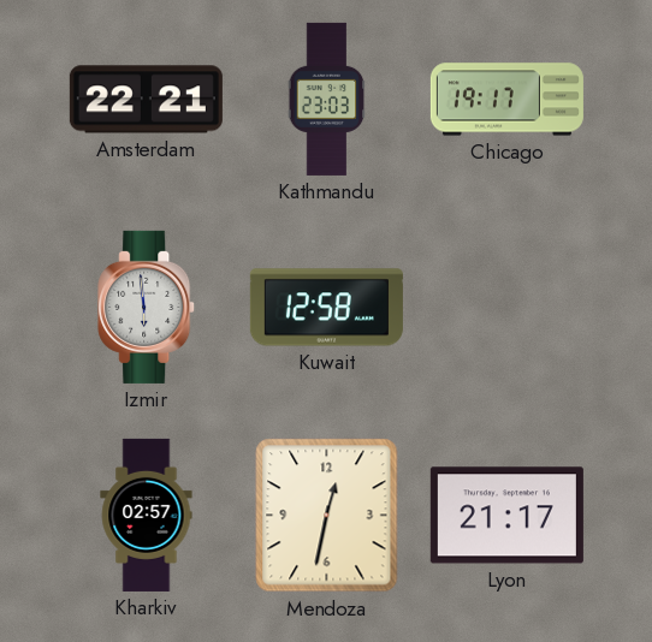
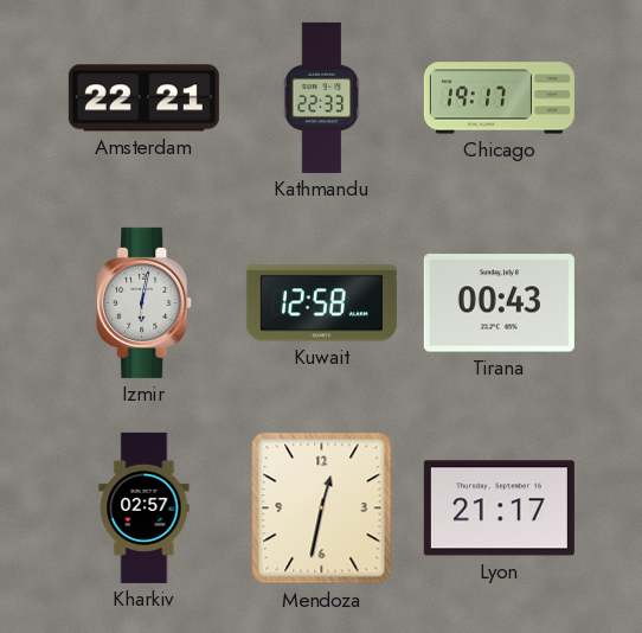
Kathmandu: 23:03 -> 22:33
Izmir: 5:59 -> 6:02
Tirana: none -> 00:43
